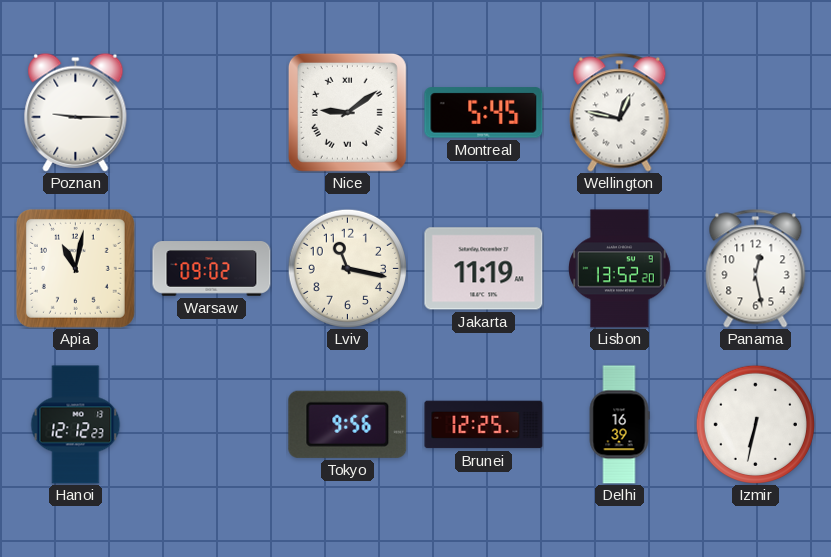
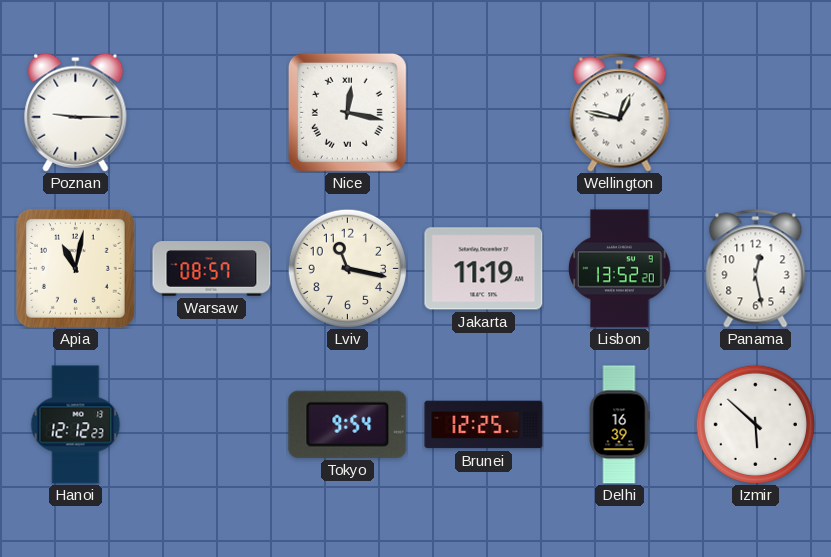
Nice: 9:09 -> 12:17
Montreal: 5:45 -> none
Warsaw: 09:02 -> 08:57
Tokyo: 9:56 -> 9:54
Izmir: 6:32 -> 5:52
